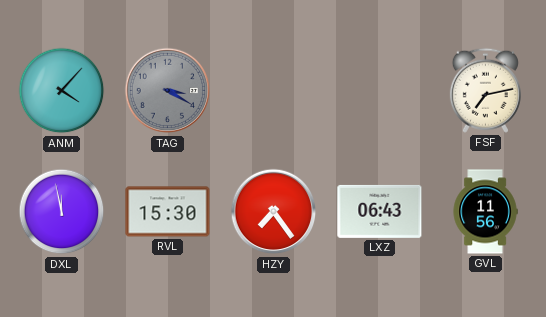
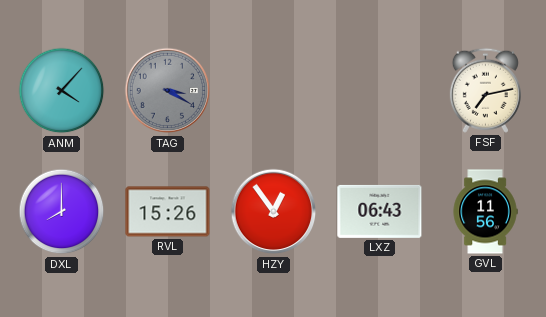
DXL: 11:58 -> 8:00
RVL: 15:30 -> 15:26
HZY: 7:24 -> 12:54
